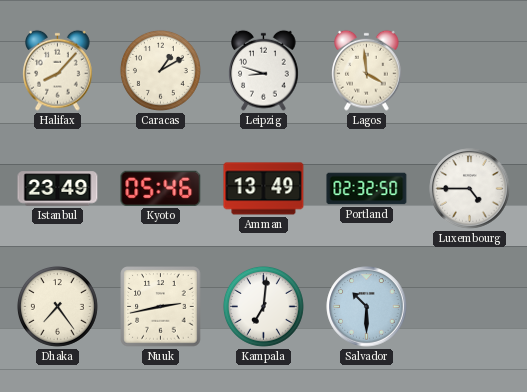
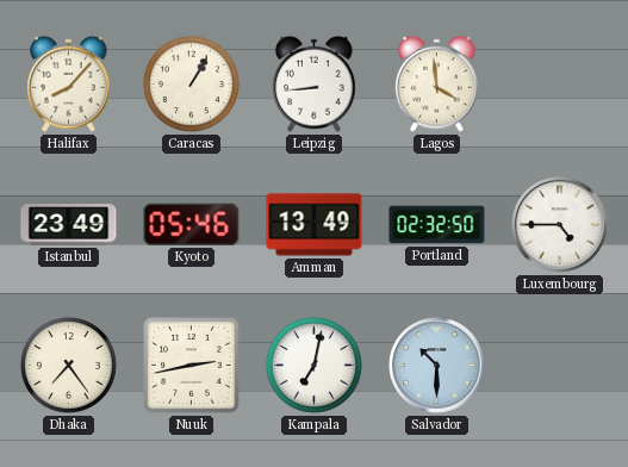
Caracas: 1:10 -> 1:05
Leipzig: 8:48 -> 8:44
Kampala: 7:01 -> 7:02
